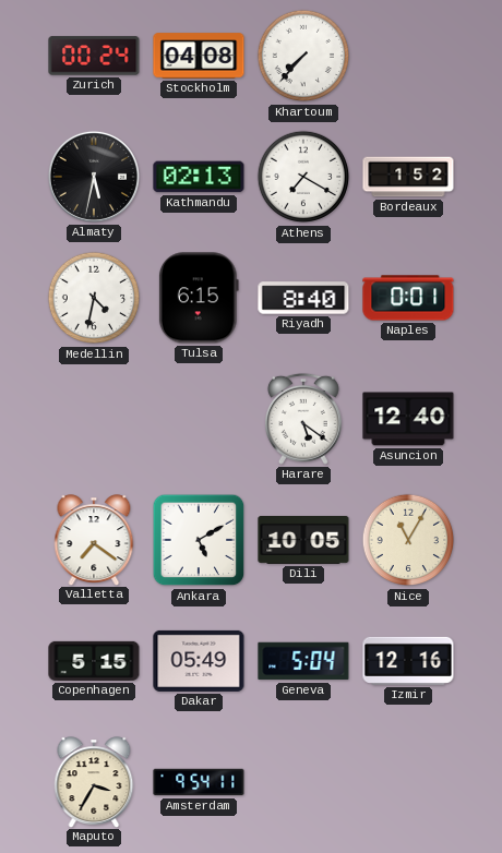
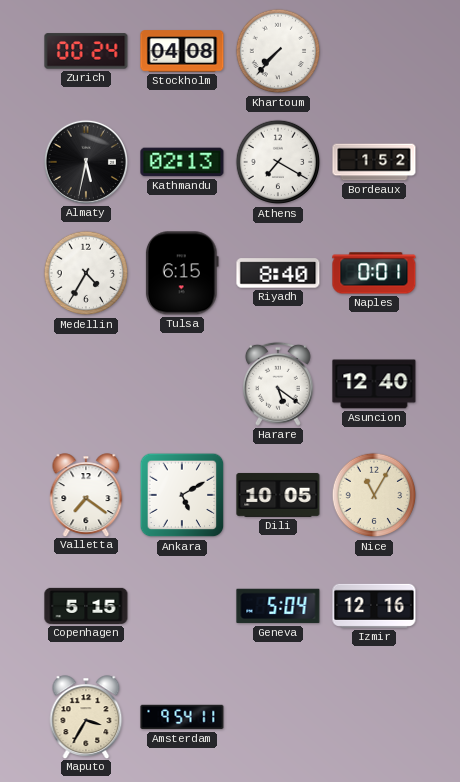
Medellin: 4:32 -> 4:35
Dakar: 05:49 -> none
